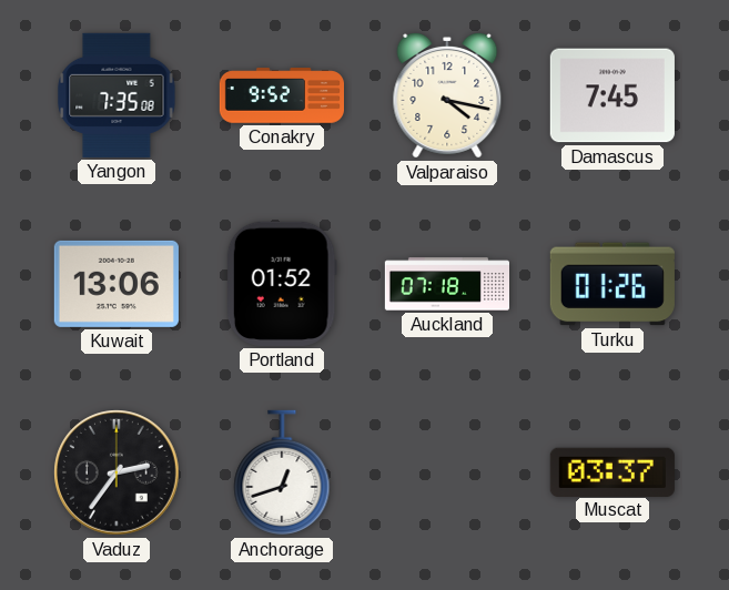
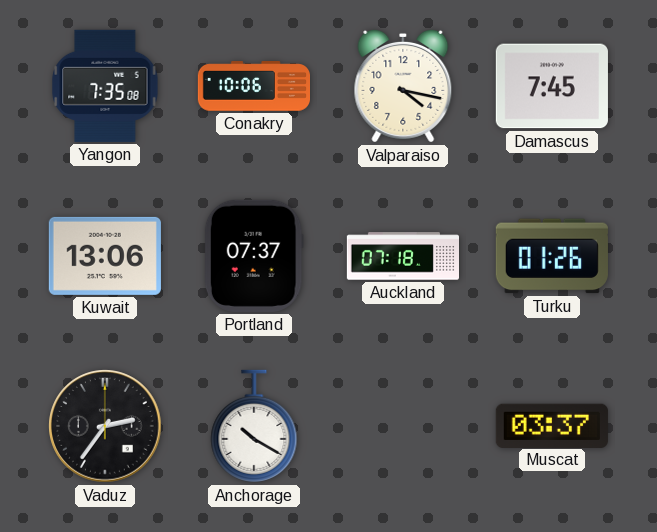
Conakry: 9:52 -> 10:06
Portland: 01:52 -> 07:37
Anchorage: 12:42 -> 10:20
